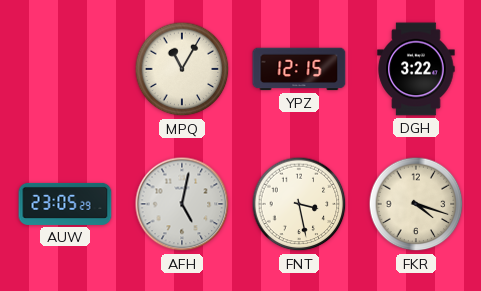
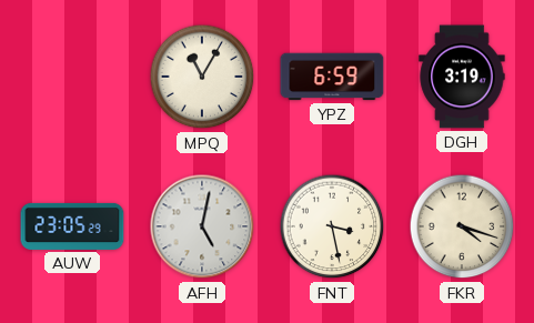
YPZ: 12:15 -> 6:59
DGH: 3:22 -> 3:19
